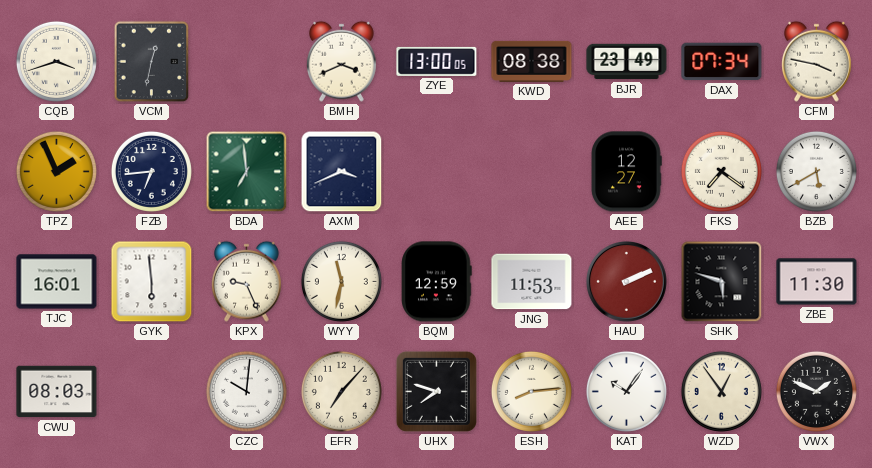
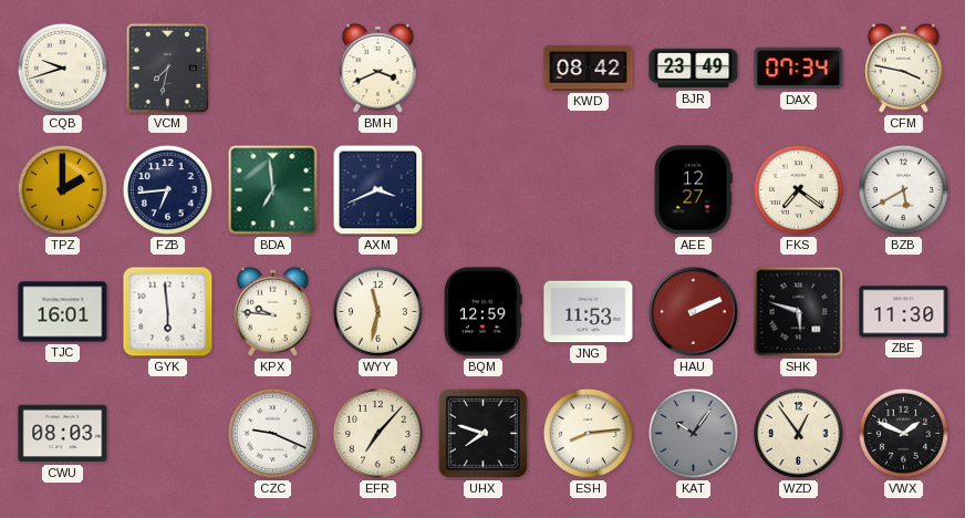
CQB: 3:42 -> 9:42
VCM: 12:32 -> 7:32
ZYE: 13:00 -> none
KWD: 08:38 -> 08:42
TPZ: 1:56 -> 2:00
KPX: 9:26 -> 9:46
CZC: 10:01 -> 9:19
KAT dial: white -> grey
